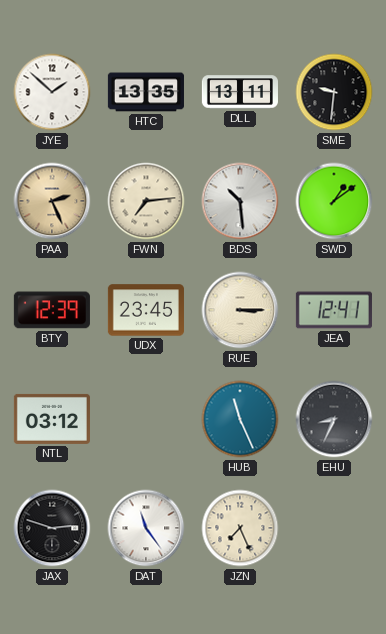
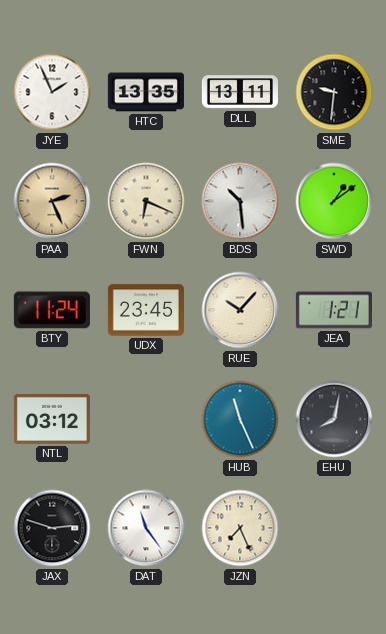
JYE: 1:52 -> 1:56
FWN: 7:14 -> 6:19
BTY: 12:39 -> 11:24
RUE: 3:15 -> 10:07
JEA: 12:41 -> 1:21
EHU: 8:34 -> 8:02
